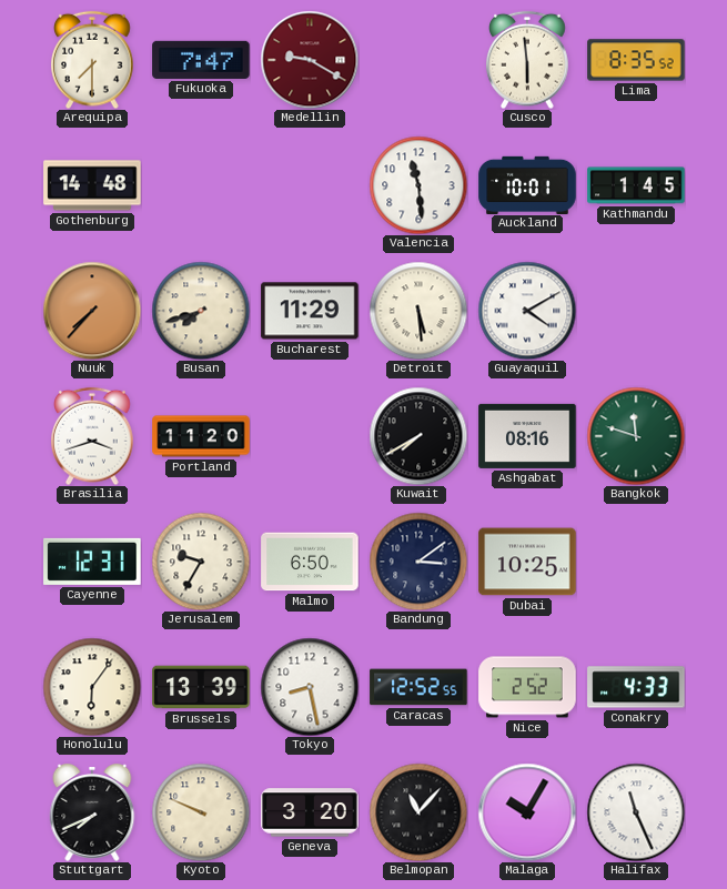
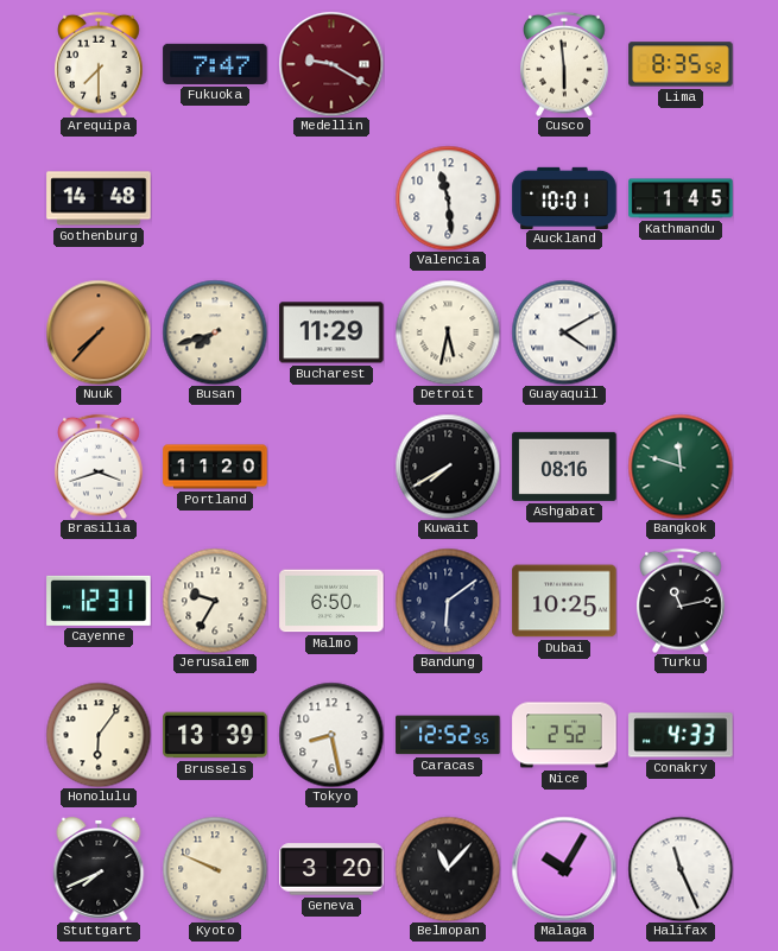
Detroit: 5:29 -> 5:32
Bandung: 3:09 -> 6:09
Turku: none -> 11:13
